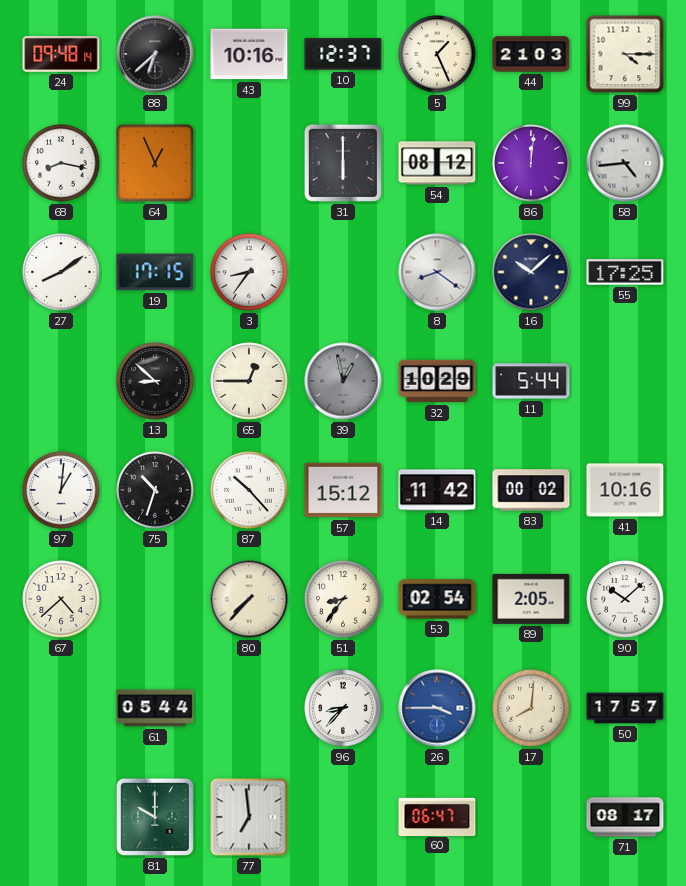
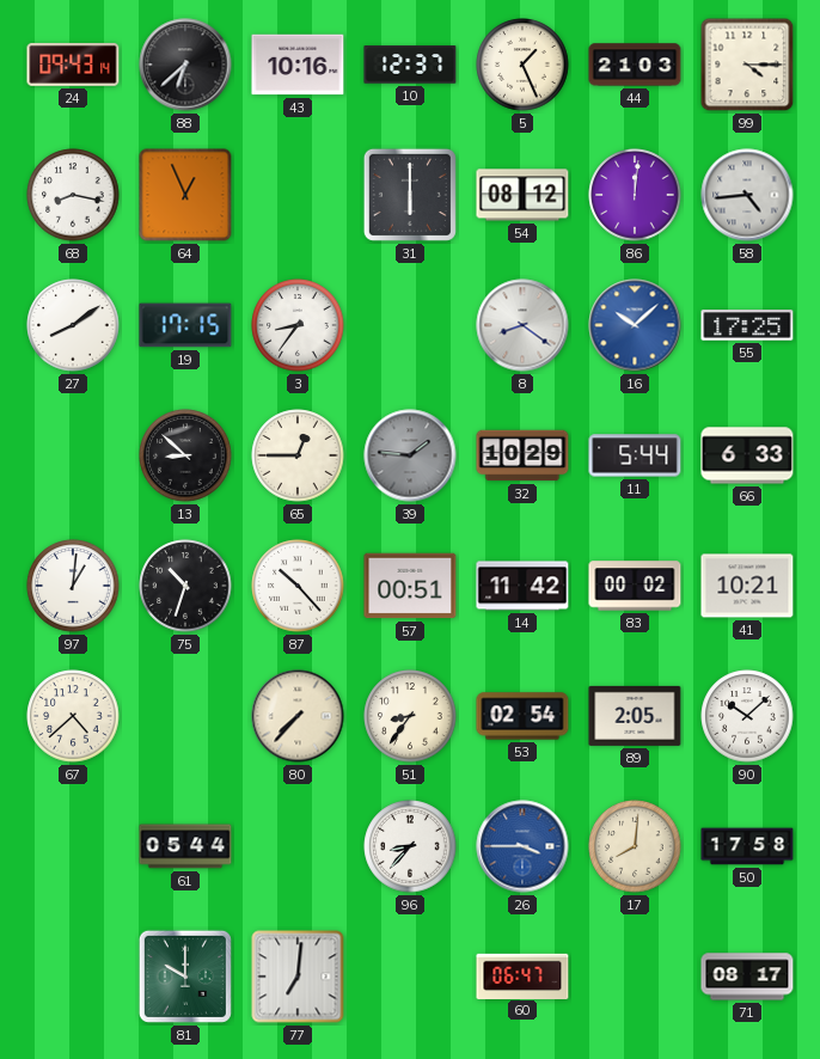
24: 09:48 -> 09:43
16 dial: navy -> blue
39: 12:58 -> 1:46
66: none -> 6:33
57: 15:12 -> 00:51
41: 10:16 -> 10:21
50: 17:57 -> 17:58
77: 6:59 -> 7:01
